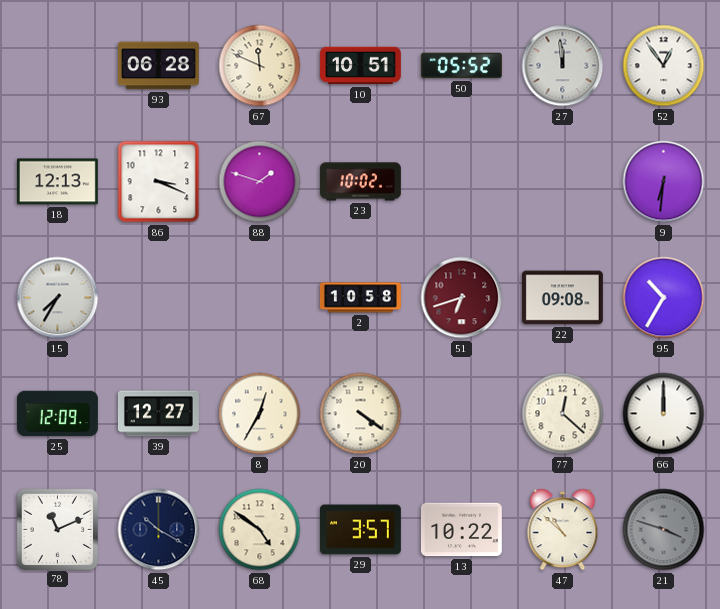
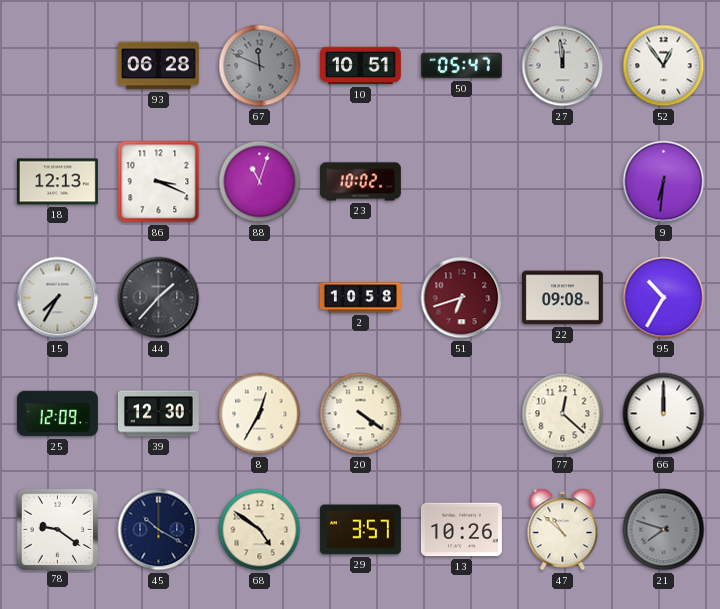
67 dial: cream -> grey
50: 05:52 -> 05:47
88: 1:48 -> 11:03
44: none -> 1:37
39: 12:27 -> 12:30
78: 11:11 -> 9:21
13: 10:22 -> 10:26
21: 3:48 -> 7:48
